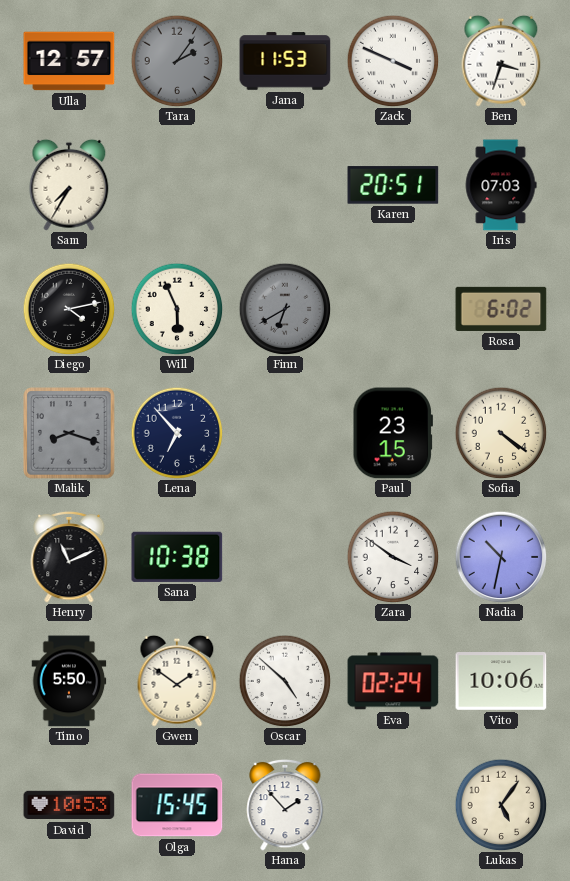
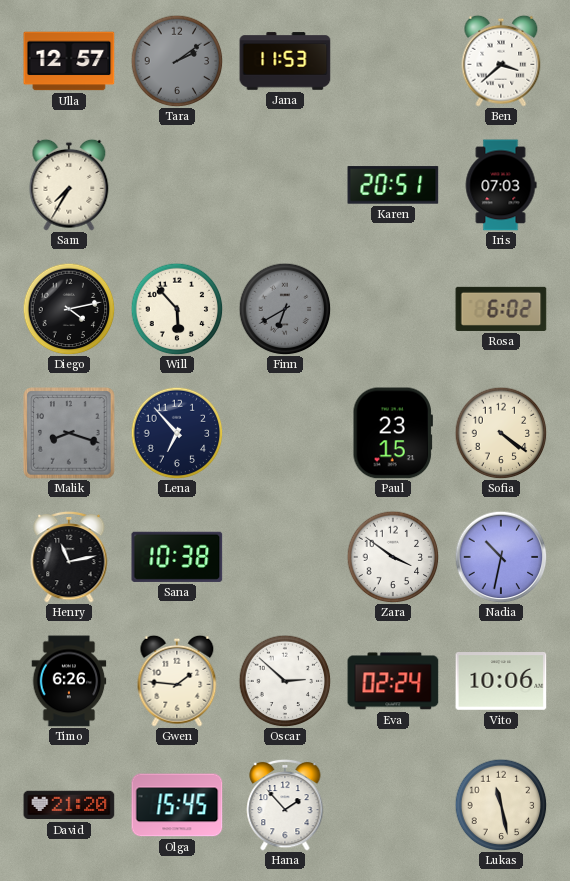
Tara: 2:06 -> 2:09
Zack: 3:49 -> none
Ben: 3:33 -> 3:38
Will: 5:56 -> 5:53
Henry: 11:11 -> 11:13
Timo: 5:50 -> 6:26
Gwen: 1:51 -> 1:46
Oscar: 4:52 -> 2:52
David: 10:53 -> 21:20
Lukas: 5:06 -> 11:28
